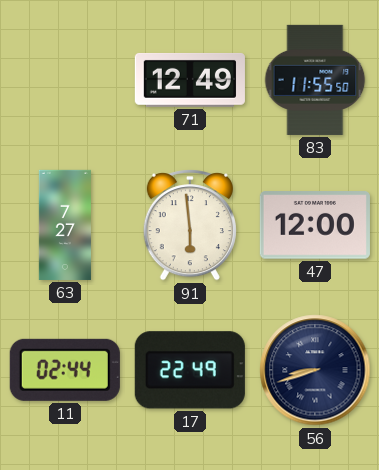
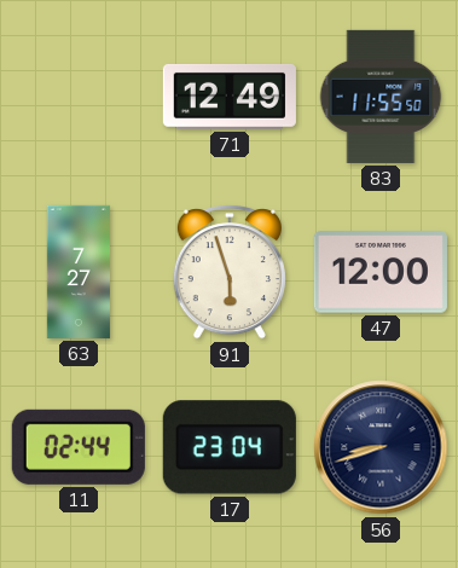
91: 5:59 -> 5:57
17: 22:49 -> 23:04
